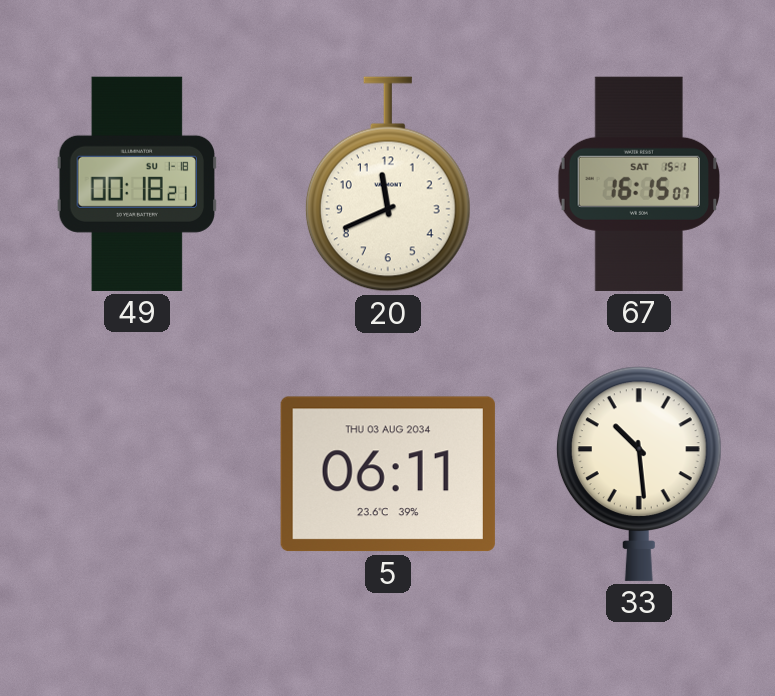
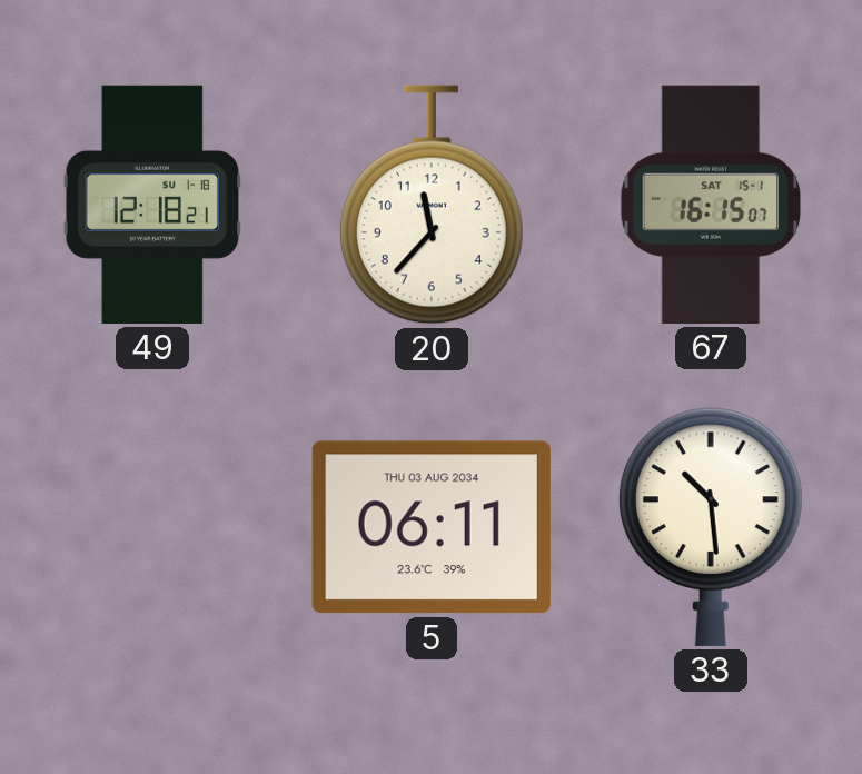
49: 00:18 -> 12:18
20: 11:41 -> 11:37
